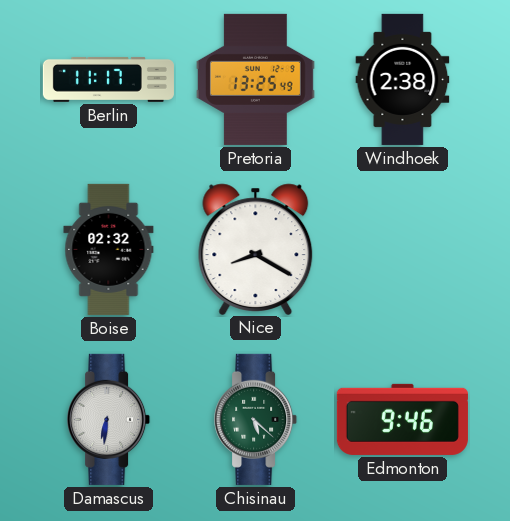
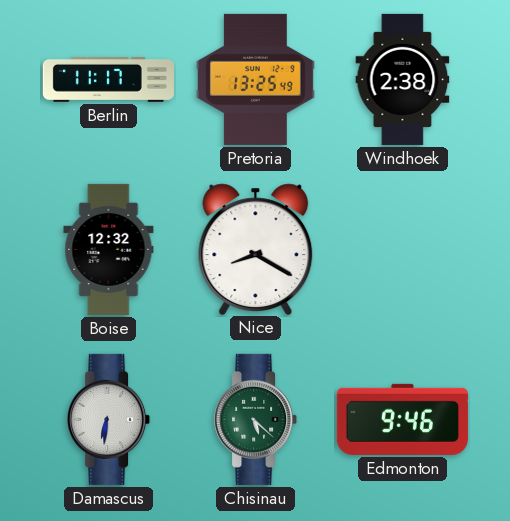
Boise: 02:32 -> 12:32
